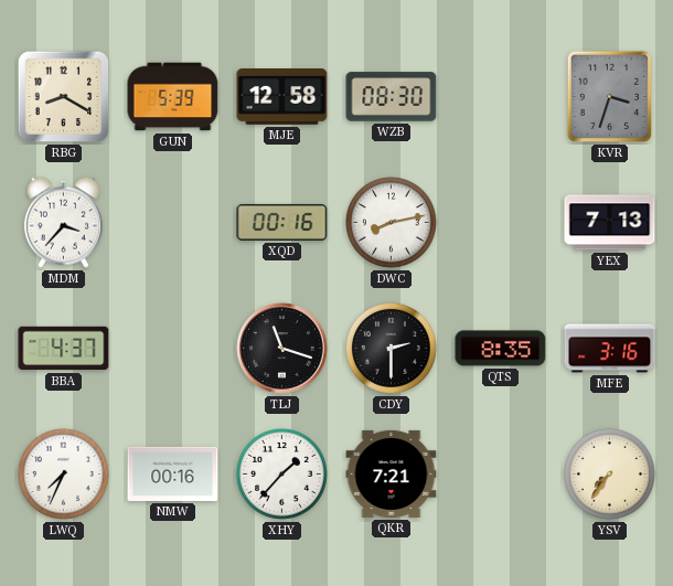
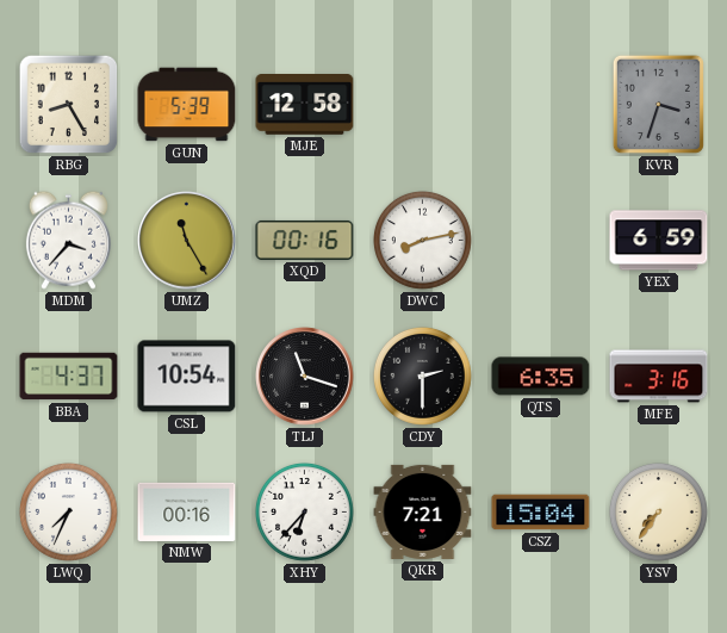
RBG: 8:20 -> 8:25
WZB: 08:30 -> none
UMZ: none -> 11:25
YEX: 7:13 -> 6:59
CSL: none -> 10:54
QTS: 8:35 -> 6:35
XHY: 1:37 -> 6:37
CSZ: none -> 15:04
